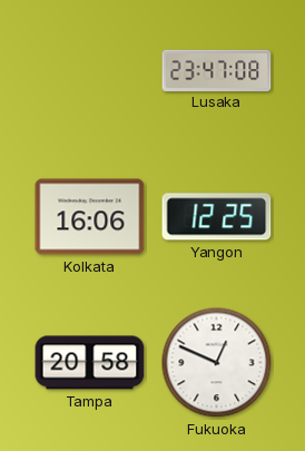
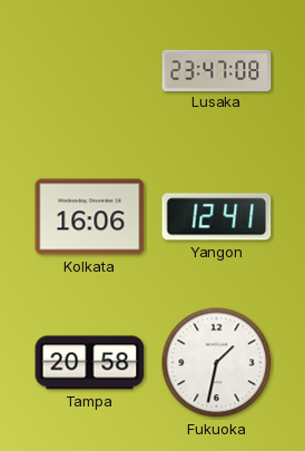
Yangon: 12:25 -> 12:41
Fukuoka: 12:49 -> 1:32
